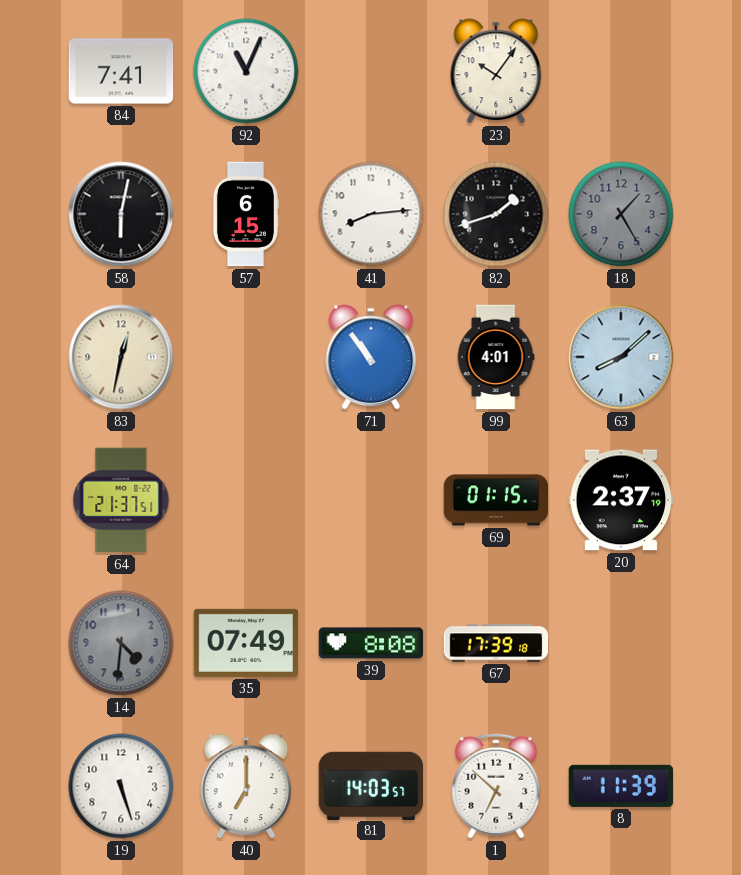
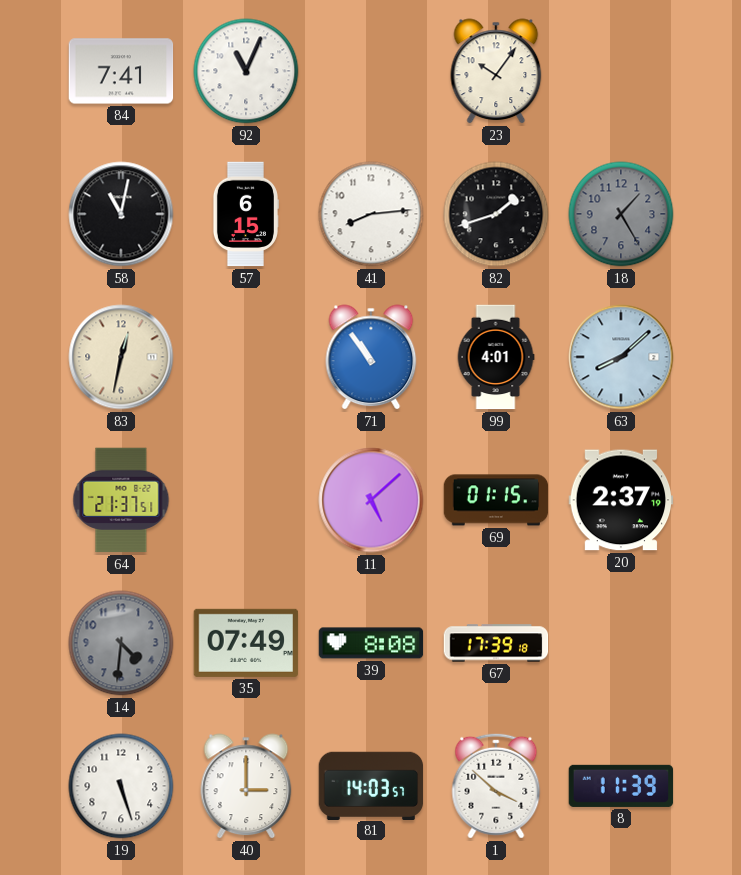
58: 6:02 -> 11:02
11: none -> 5:08
40: 7:00 -> 3:00
1: 6:52 -> 3:52
